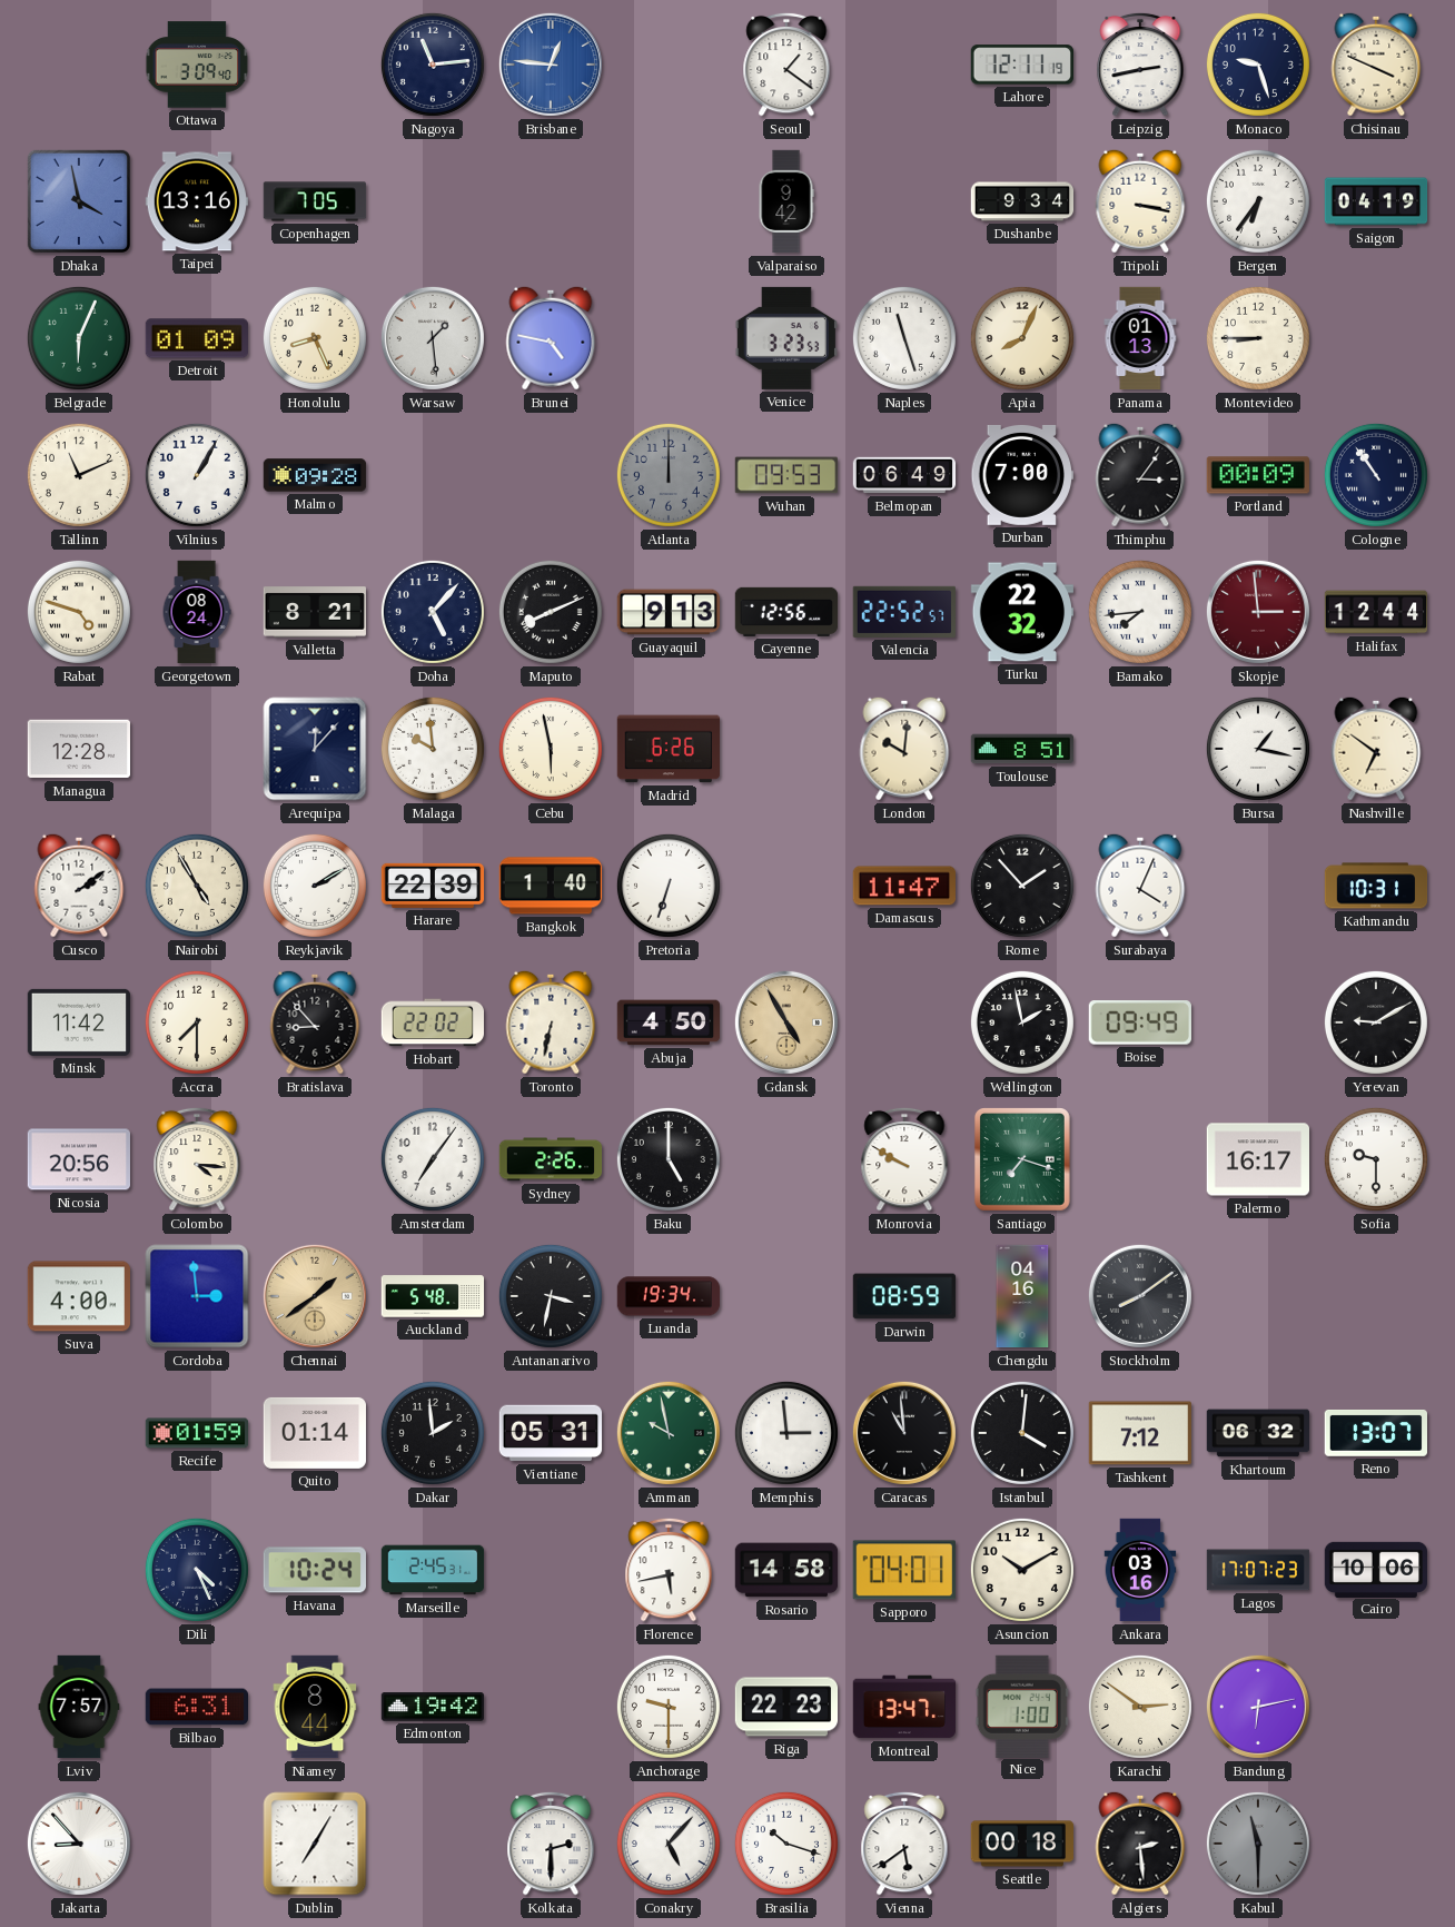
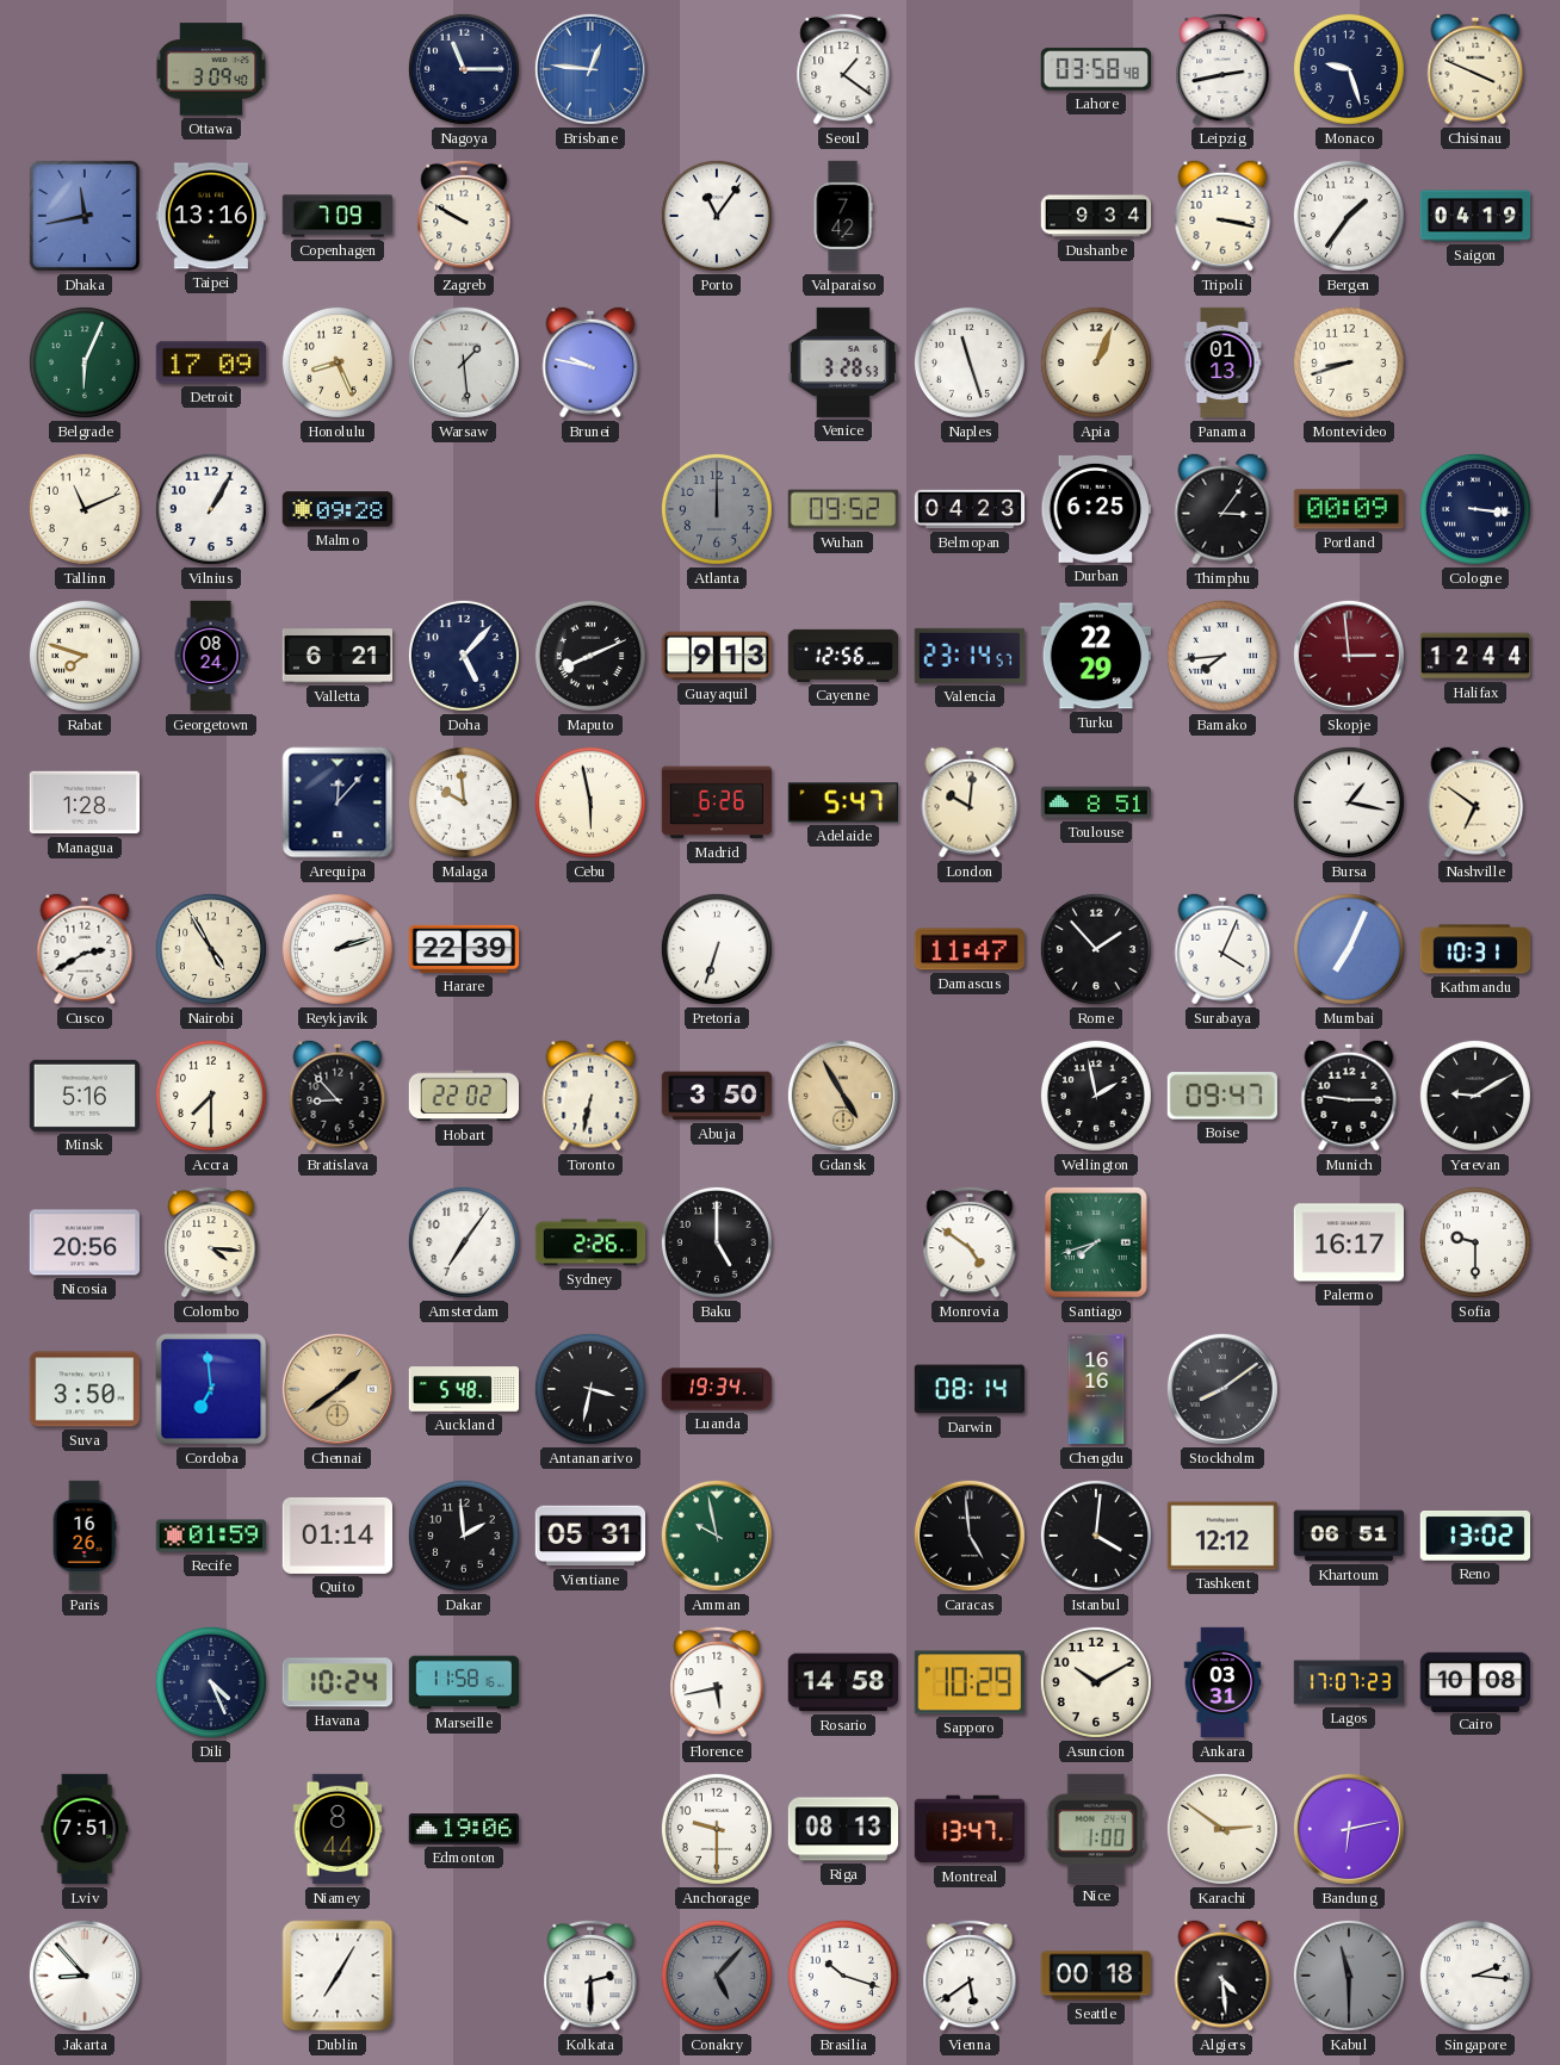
Nagoya: 11:14 -> 11:15
Lahore: 12:11 -> 03:58
Dhaka: 3:58 -> 11:43
Copenhagen: 7:05 -> 7:09
Zagreb: none -> 9:50
Porto: none -> 11:06
Valparaiso: 9:42 -> 7:42
Bergen: 6:36 -> 1:36
Detroit: 01:09 -> 17:09
Brunei: 4:47 -> 9:47
Venice: 3:23 -> 3:28
Apia: 8:04 -> 1:04
Montevideo: 8:45 -> 8:42
Wuhan: 09:53 -> 09:52
Belmopan: 06:49 -> 04:23
Durban: 7:00 -> 6:25
Cologne: 10:54 -> 3:16
Rabat: 4:48 -> 7:48
Valletta: 8:21 -> 6:21
Valencia: 22:52 -> 23:14
Turku: 22:32 -> 22:29
Managua: 12:28 -> 1:28
Adelaide: none -> 5:47
Cusco: 2:09 -> 2:40
Reykjavik: 2:10 -> 2:12
Bangkok: 1:40 -> none
Mumbai: none -> 7:04
Minsk: 11:42 -> 5:16
Abuja: 4:50 -> 3:50
Boise: 09:49 -> 09:47
Munich: none -> 9:15
Monrovia: 9:50 -> 4:51
Santiago: 7:18 -> 7:42
Suva: 4:00 -> 3:50
Cordoba: 2:59 -> 6:59
Darwin: 08:59 -> 08:14
Chengdu: 04:16 -> 16:16
Paris: none -> 16:26
Memphis: 2:59 -> none
Caracas: 10:59 -> 4:59
Tashkent: 7:12 -> 12:12
Khartoum: 06:32 -> 06:51
Reno: 13:07 -> 13:02
Marseille: 2:45 -> 11:58
Sapporo: 04:01 -> 10:29
Ankara: 03:16 -> 03:31
Cairo: 10:06 -> 10:08
Lviv: 7:57 -> 7:51
Bilbao: 6:31 -> none
Edmonton: 19:42 -> 19:06
Riga: 22:23 -> 08:13
Conakry dial: white -> grey
Algiers: 2:29 -> 4:29
Singapore: none -> 2:16
